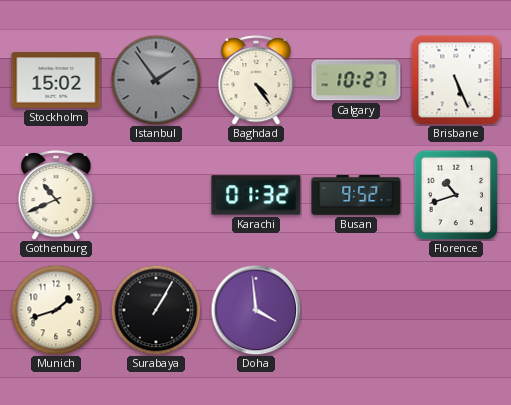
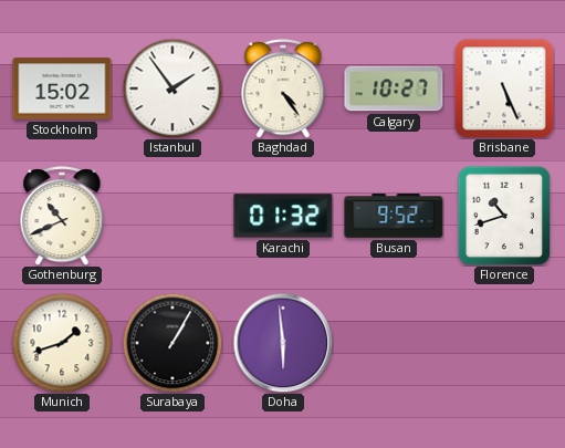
Istanbul dial: grey -> white
Doha: 3:59 -> 5:59
